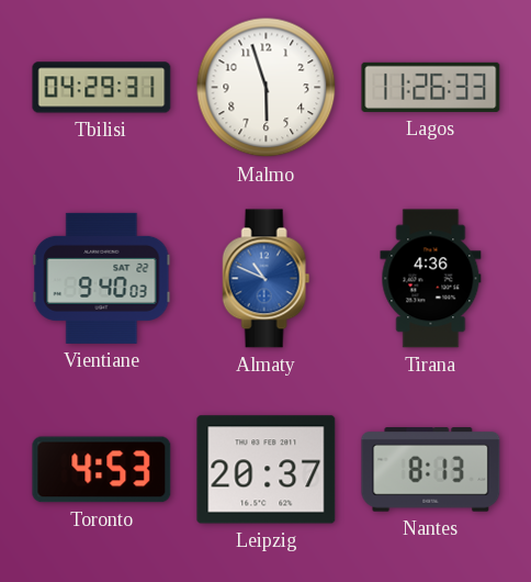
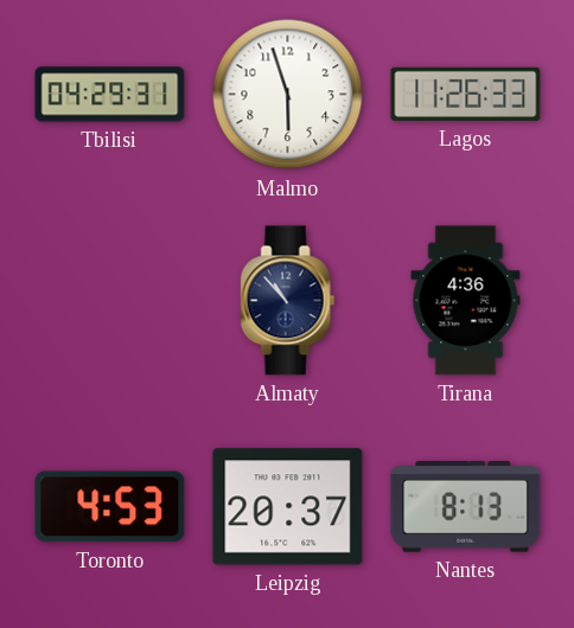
Vientiane: 9:40 -> none
Almaty: 10:49 -> 10:53
Almaty dial: blue -> navy
